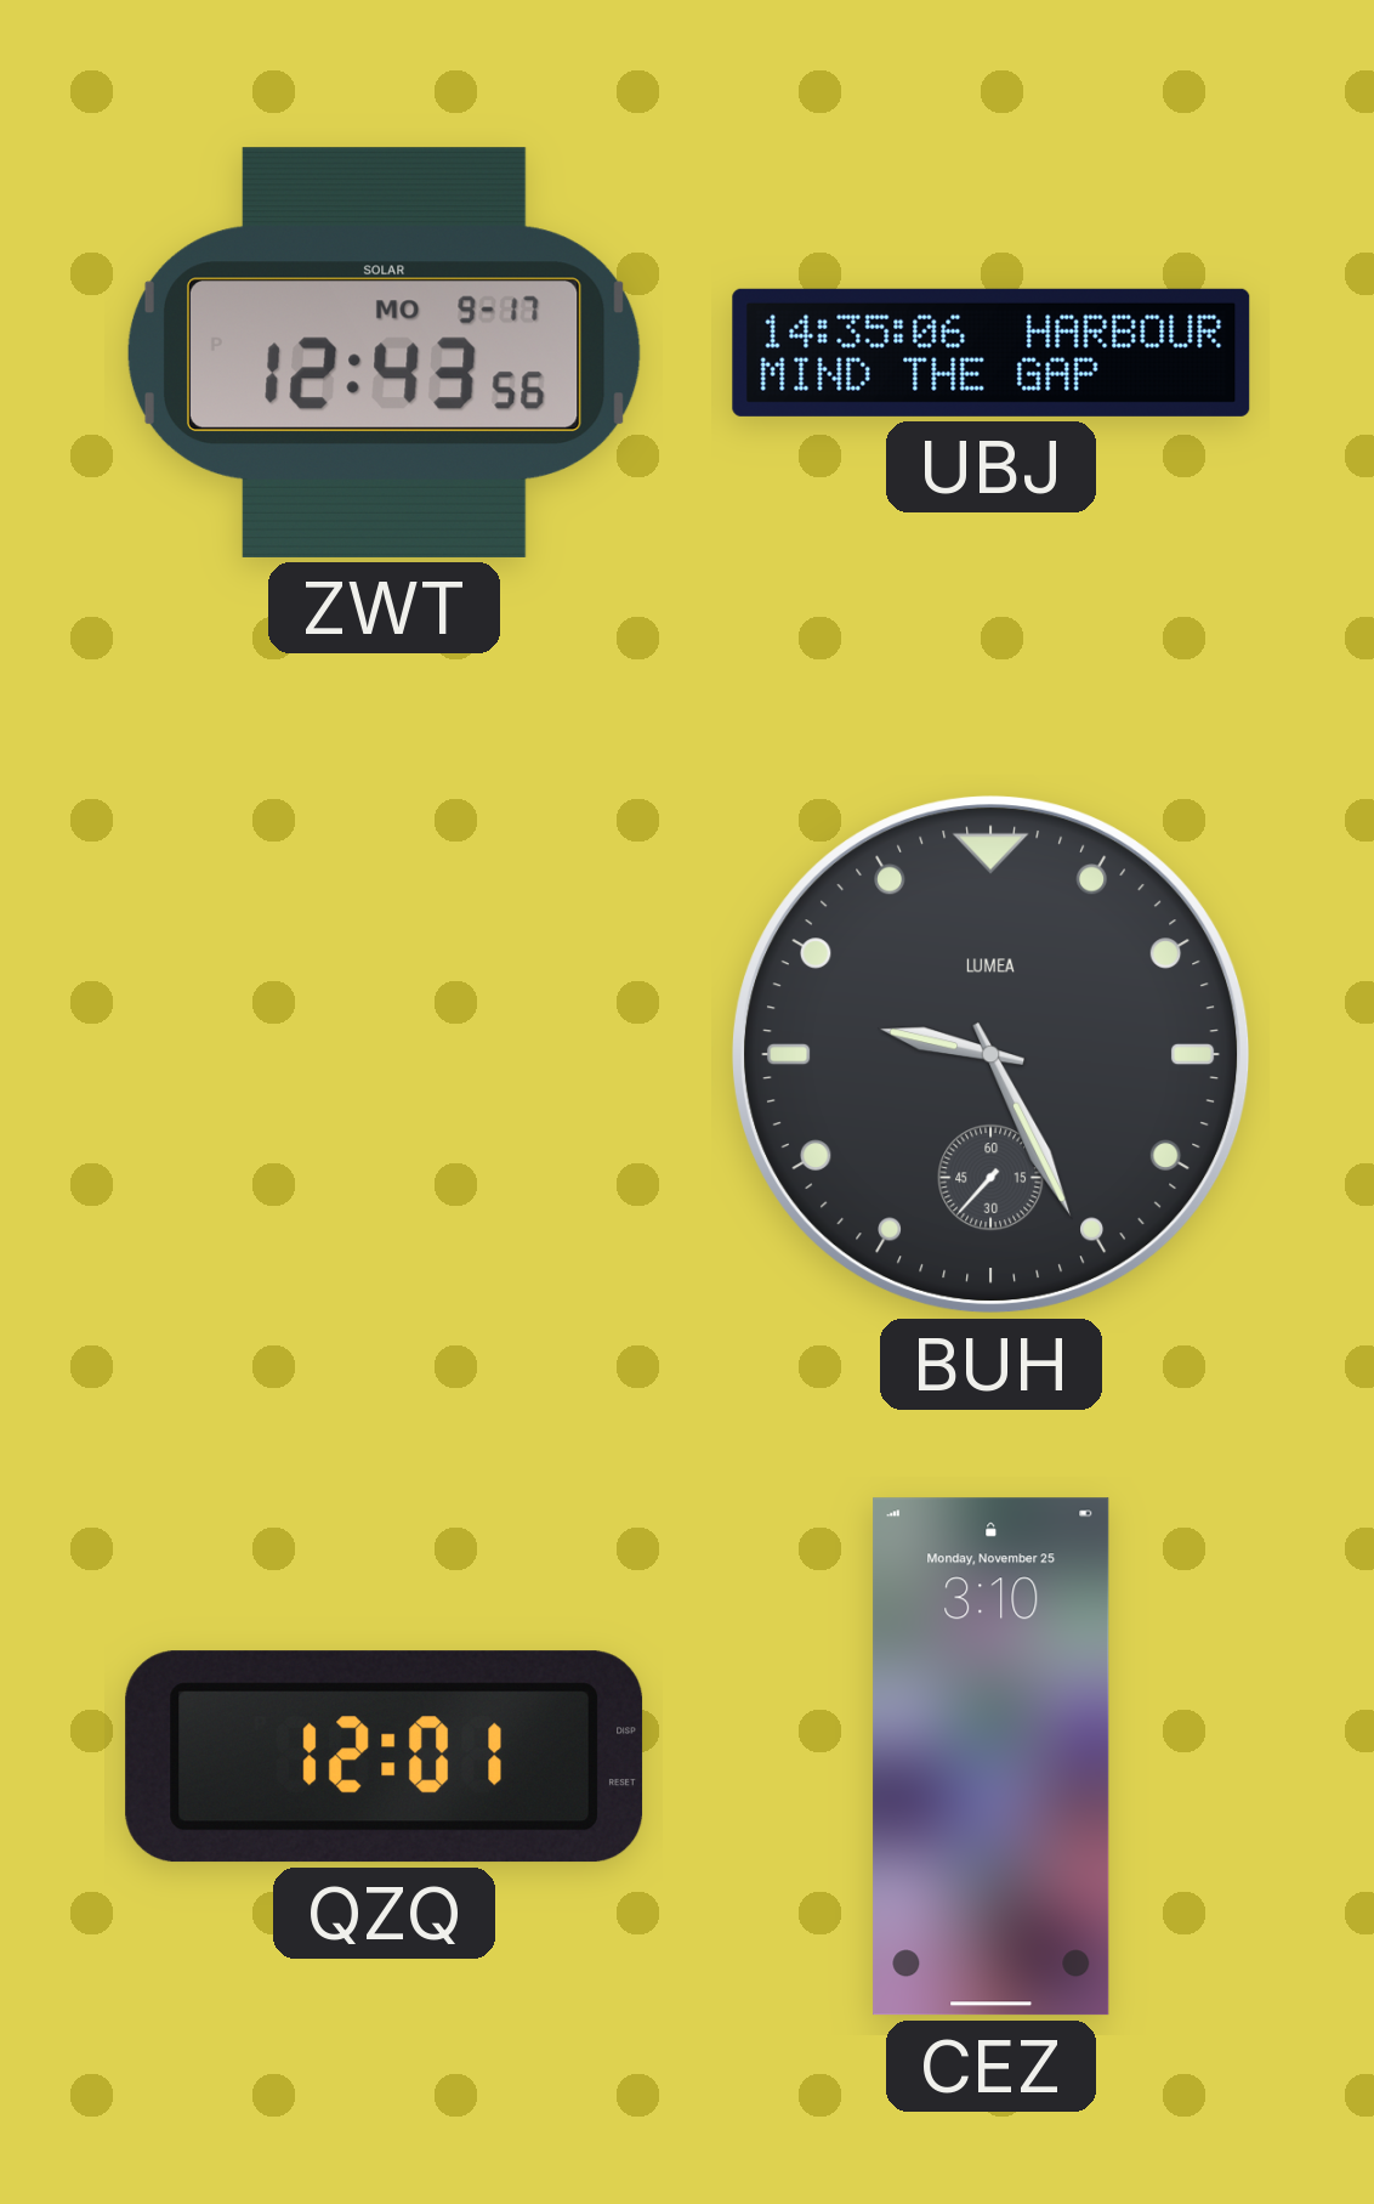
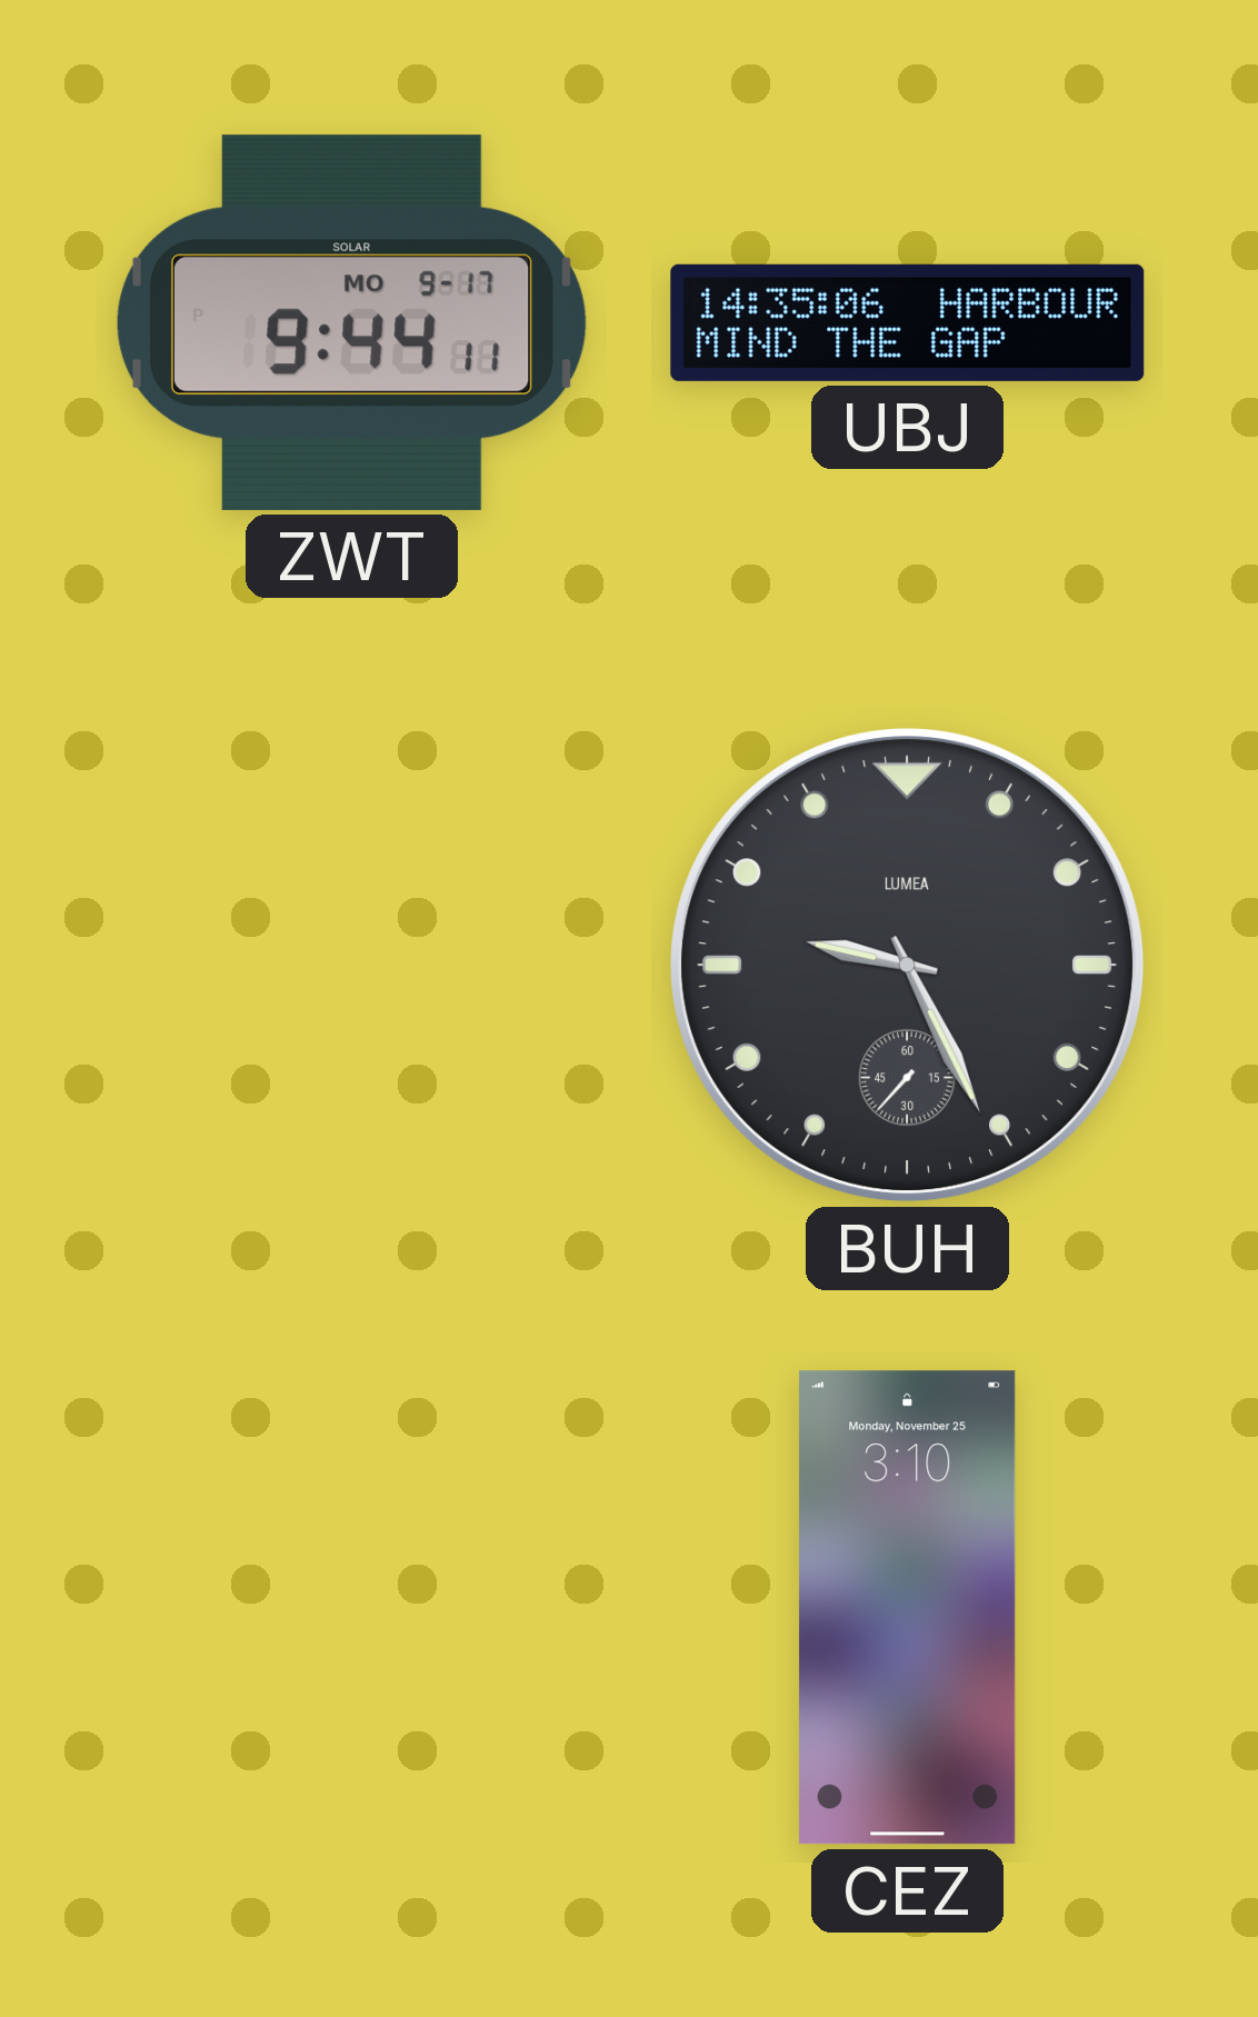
ZWT: 12:43 -> 9:44
QZQ: 12:01 -> none
